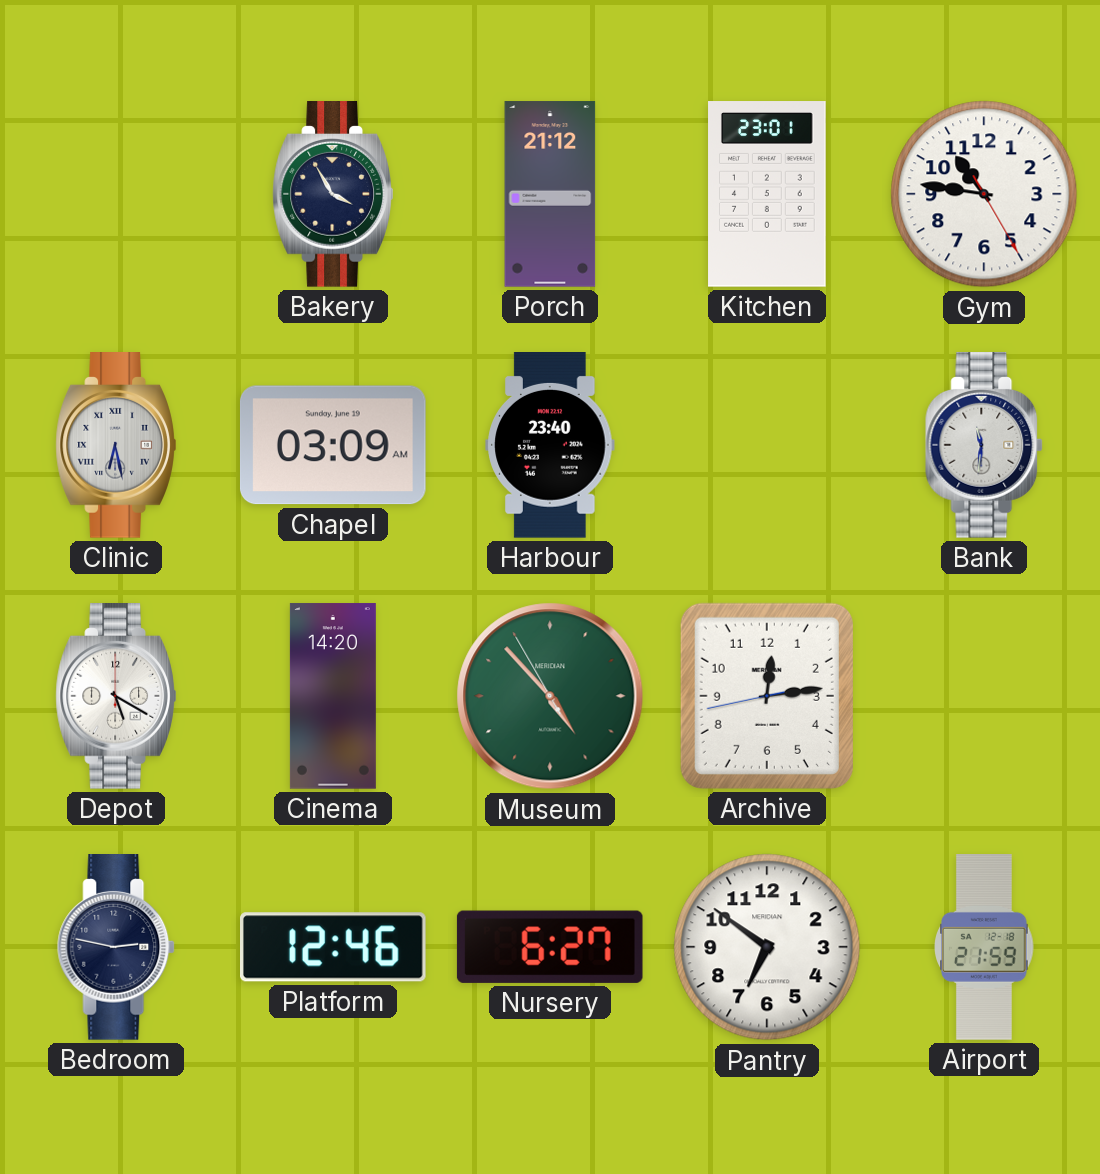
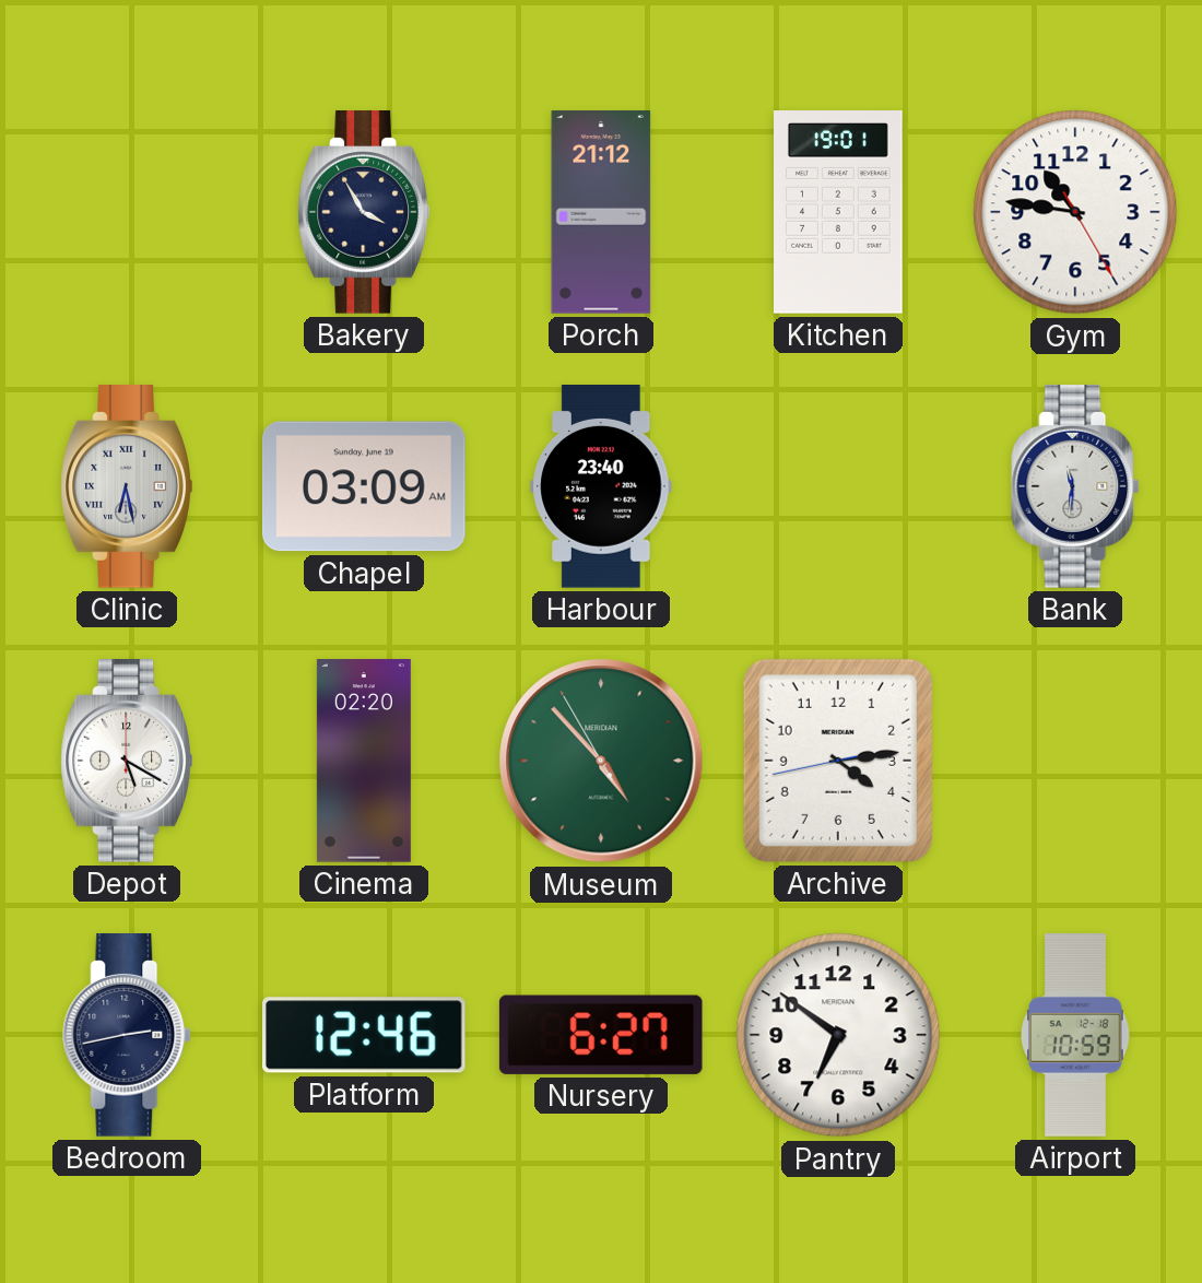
Kitchen: 23:01 -> 19:01
Cinema: 14:20 -> 02:20
Archive: 12:13 -> 4:13
Bedroom: 2:47 -> 2:43
Airport: 21:59 -> 10:59
